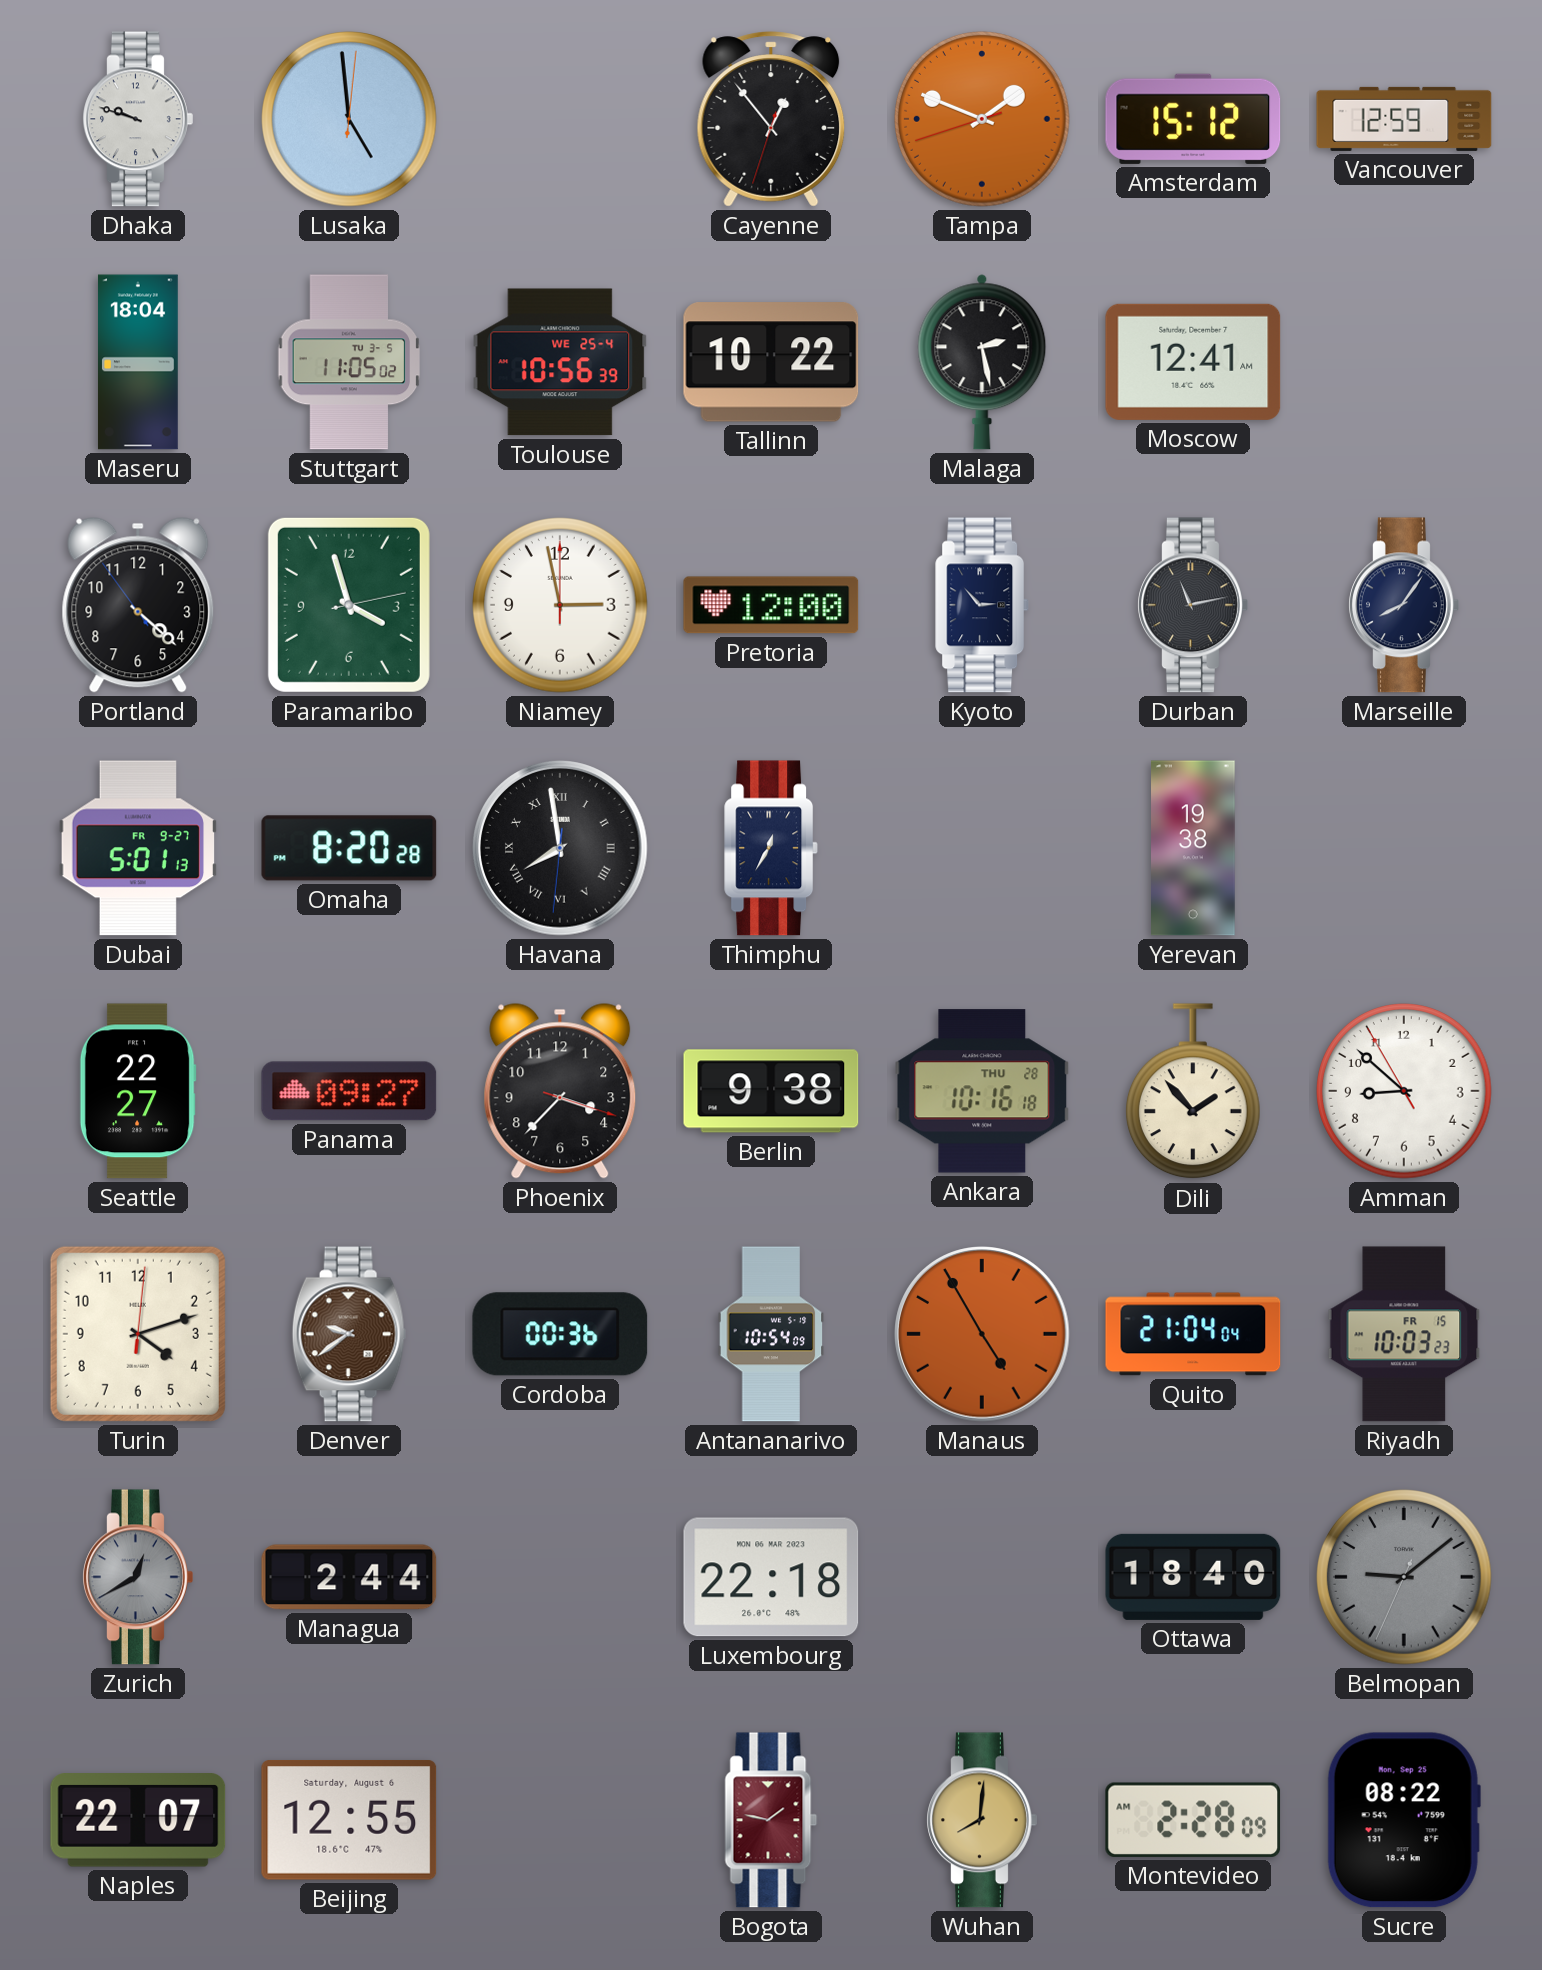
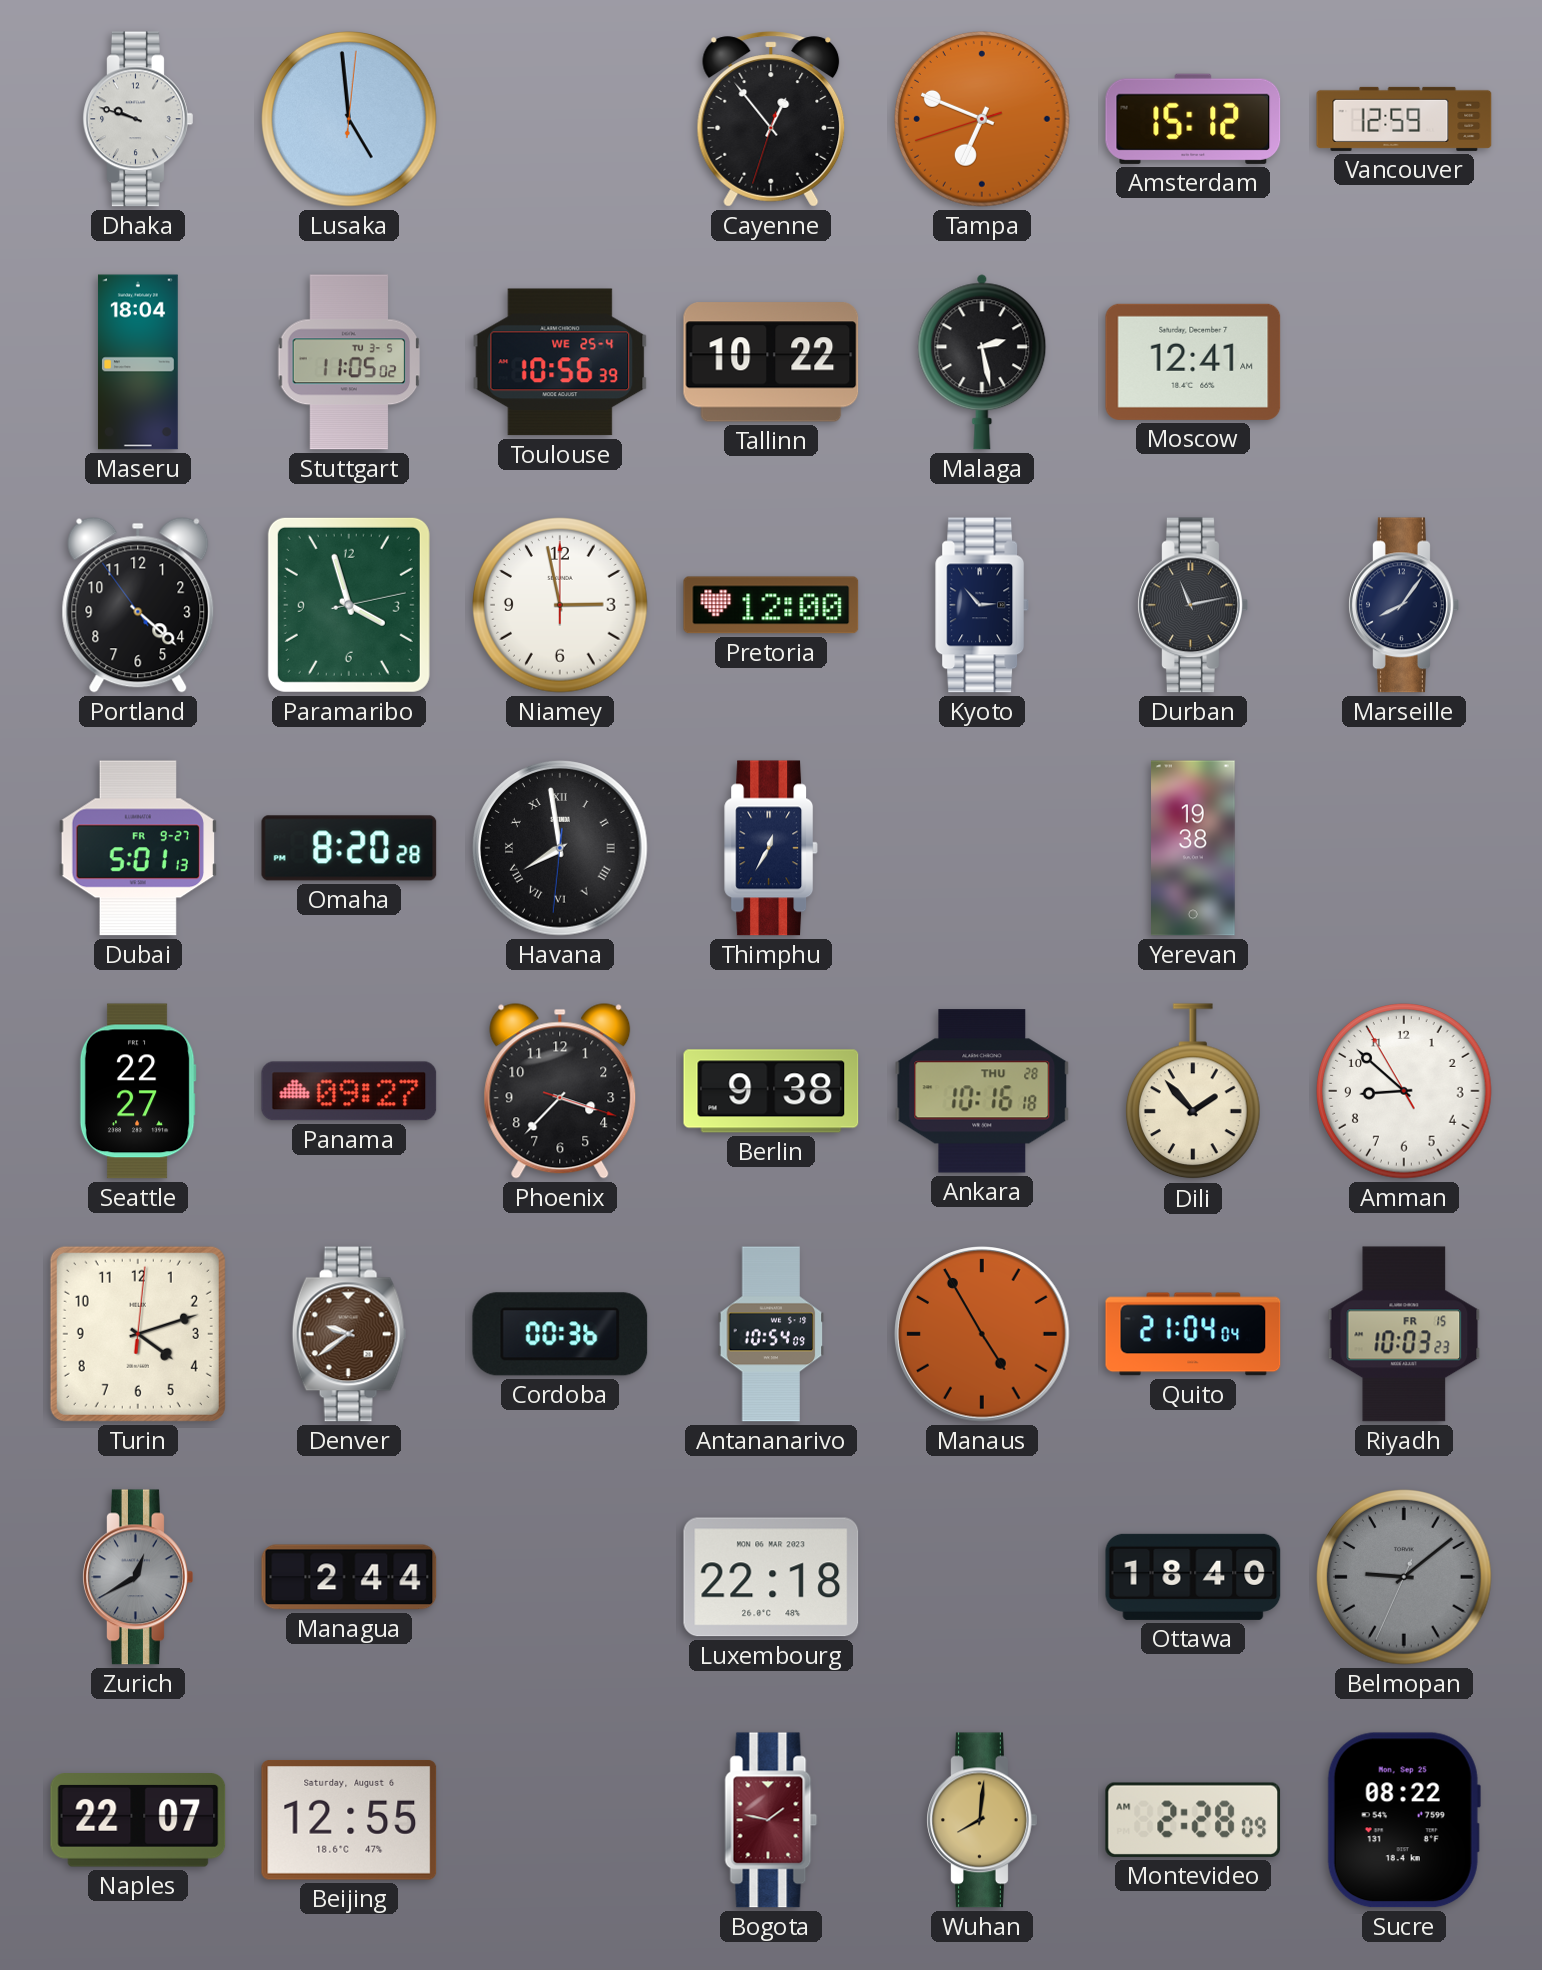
Tampa: 1:48 -> 6:48
